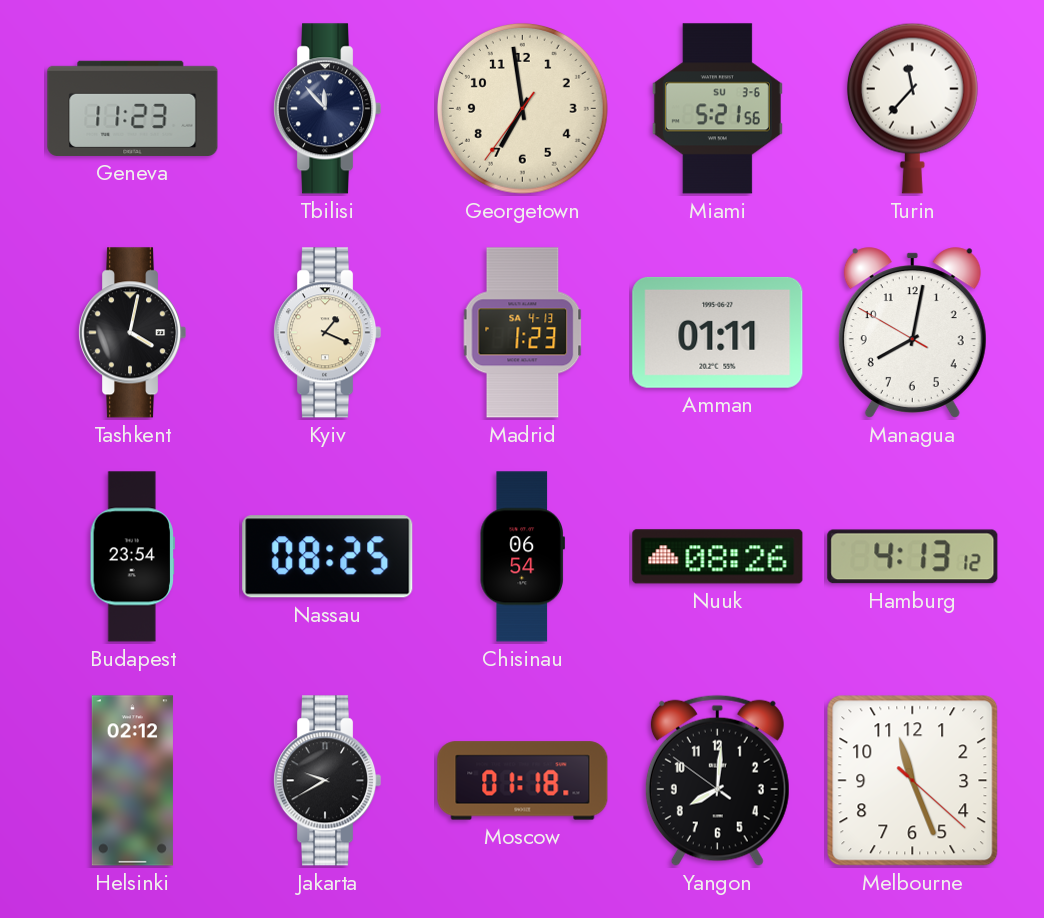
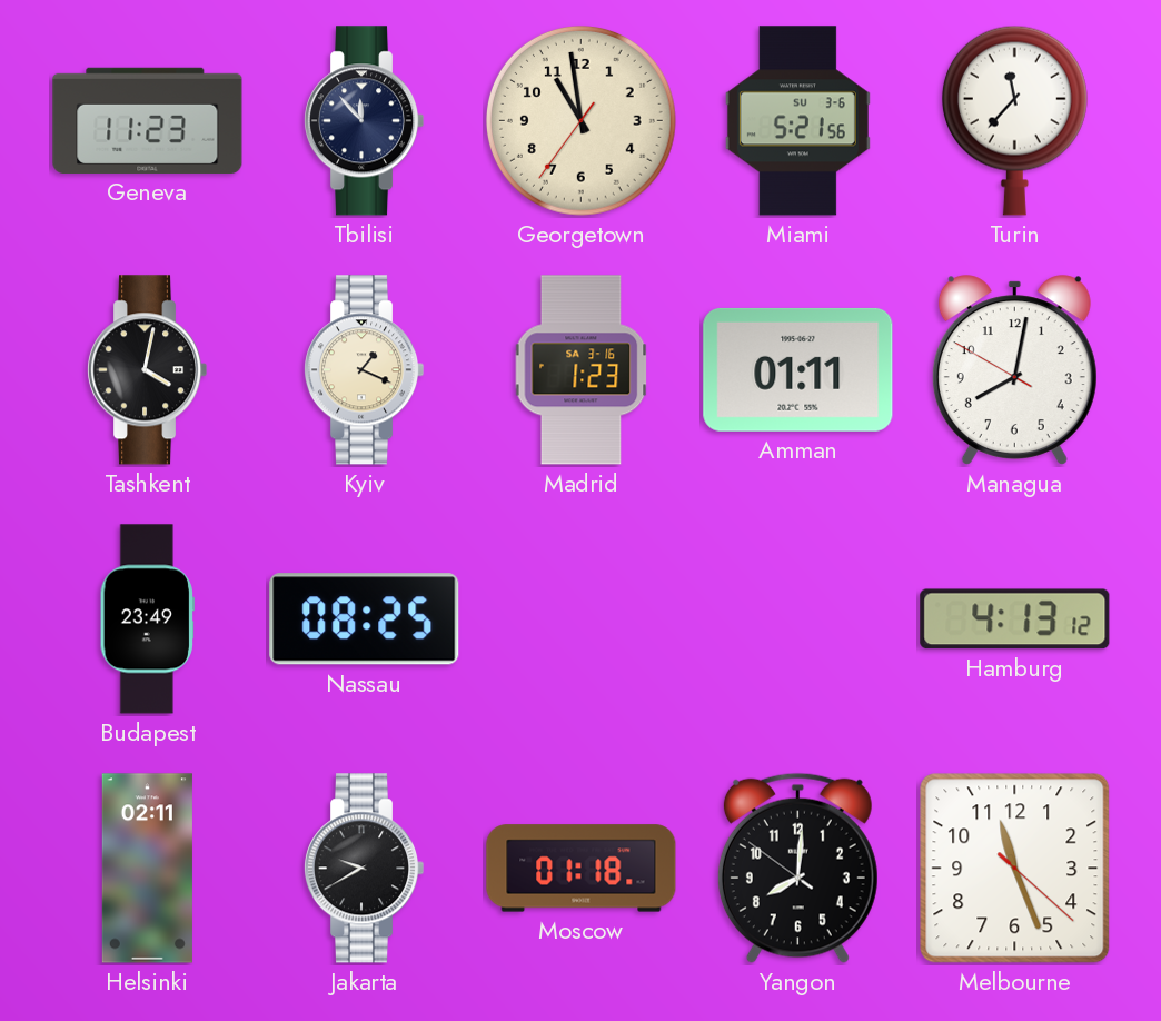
Georgetown: 6:58 -> 10:58
Madrid date: SA 4-13 -> SA 3-16
Budapest: 23:54 -> 23:49
Chisinau: 06:54 -> none
Nuuk: 08:26 -> none
Helsinki: 02:12 -> 02:11
